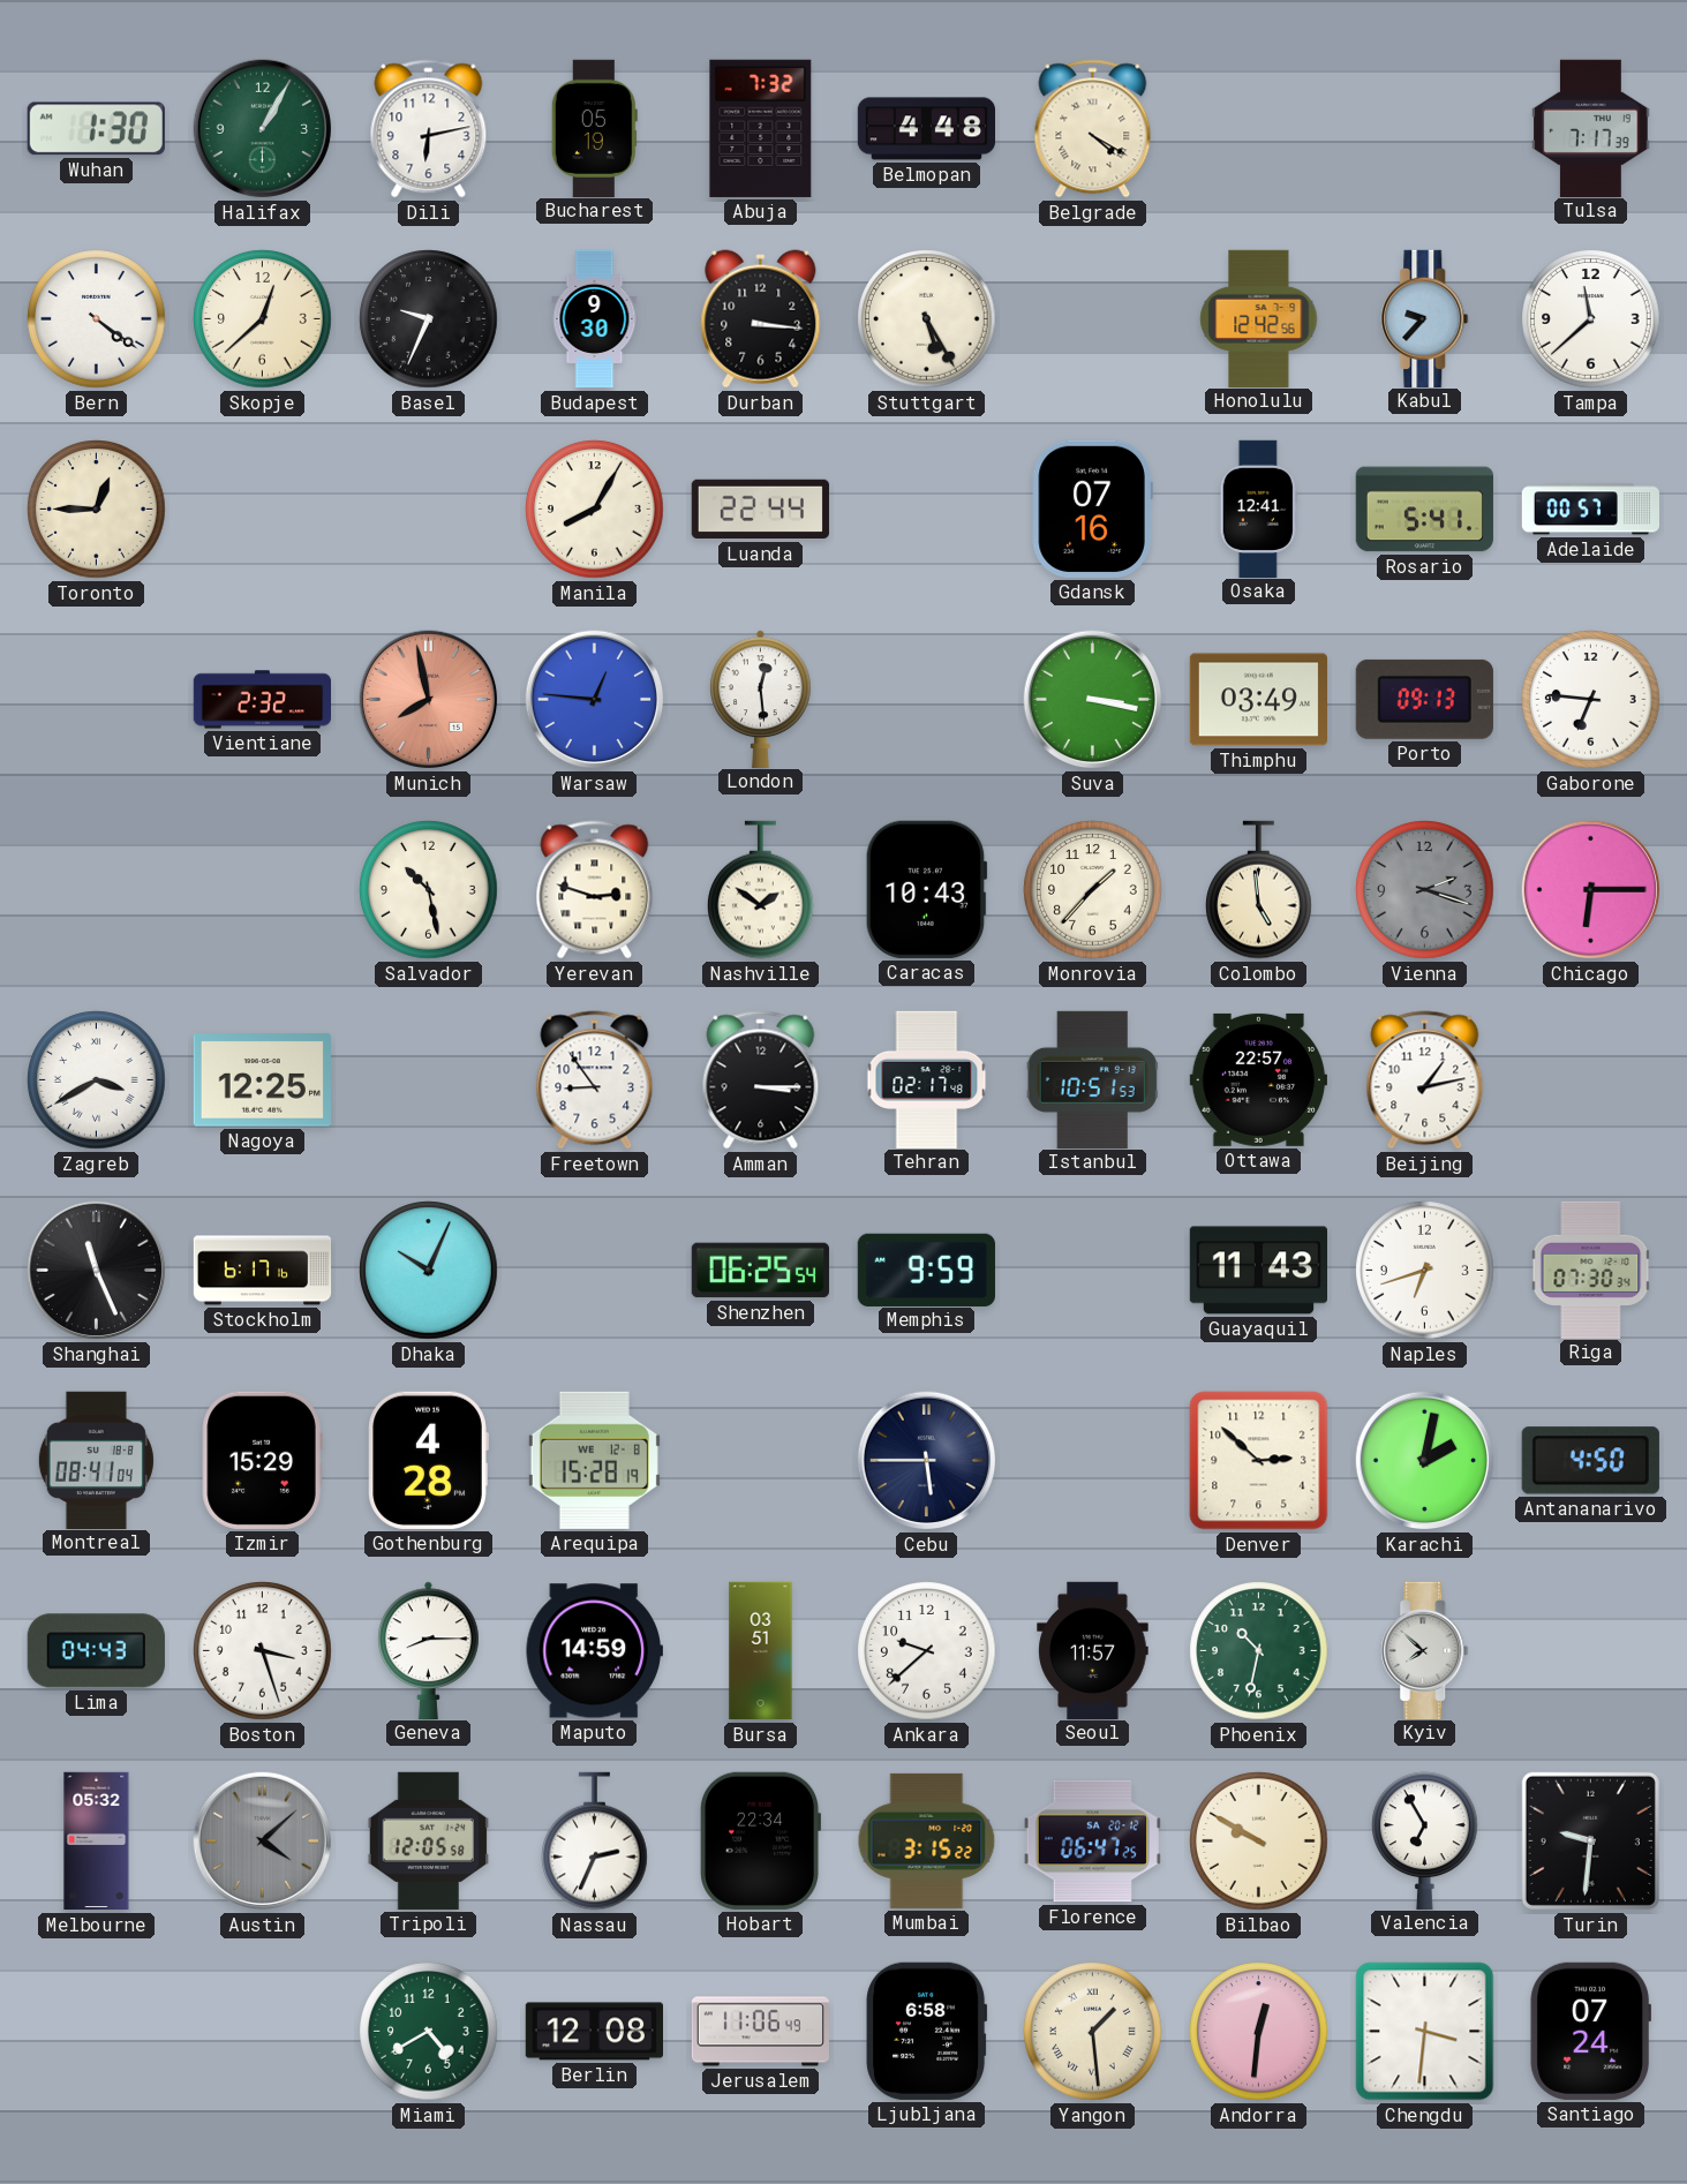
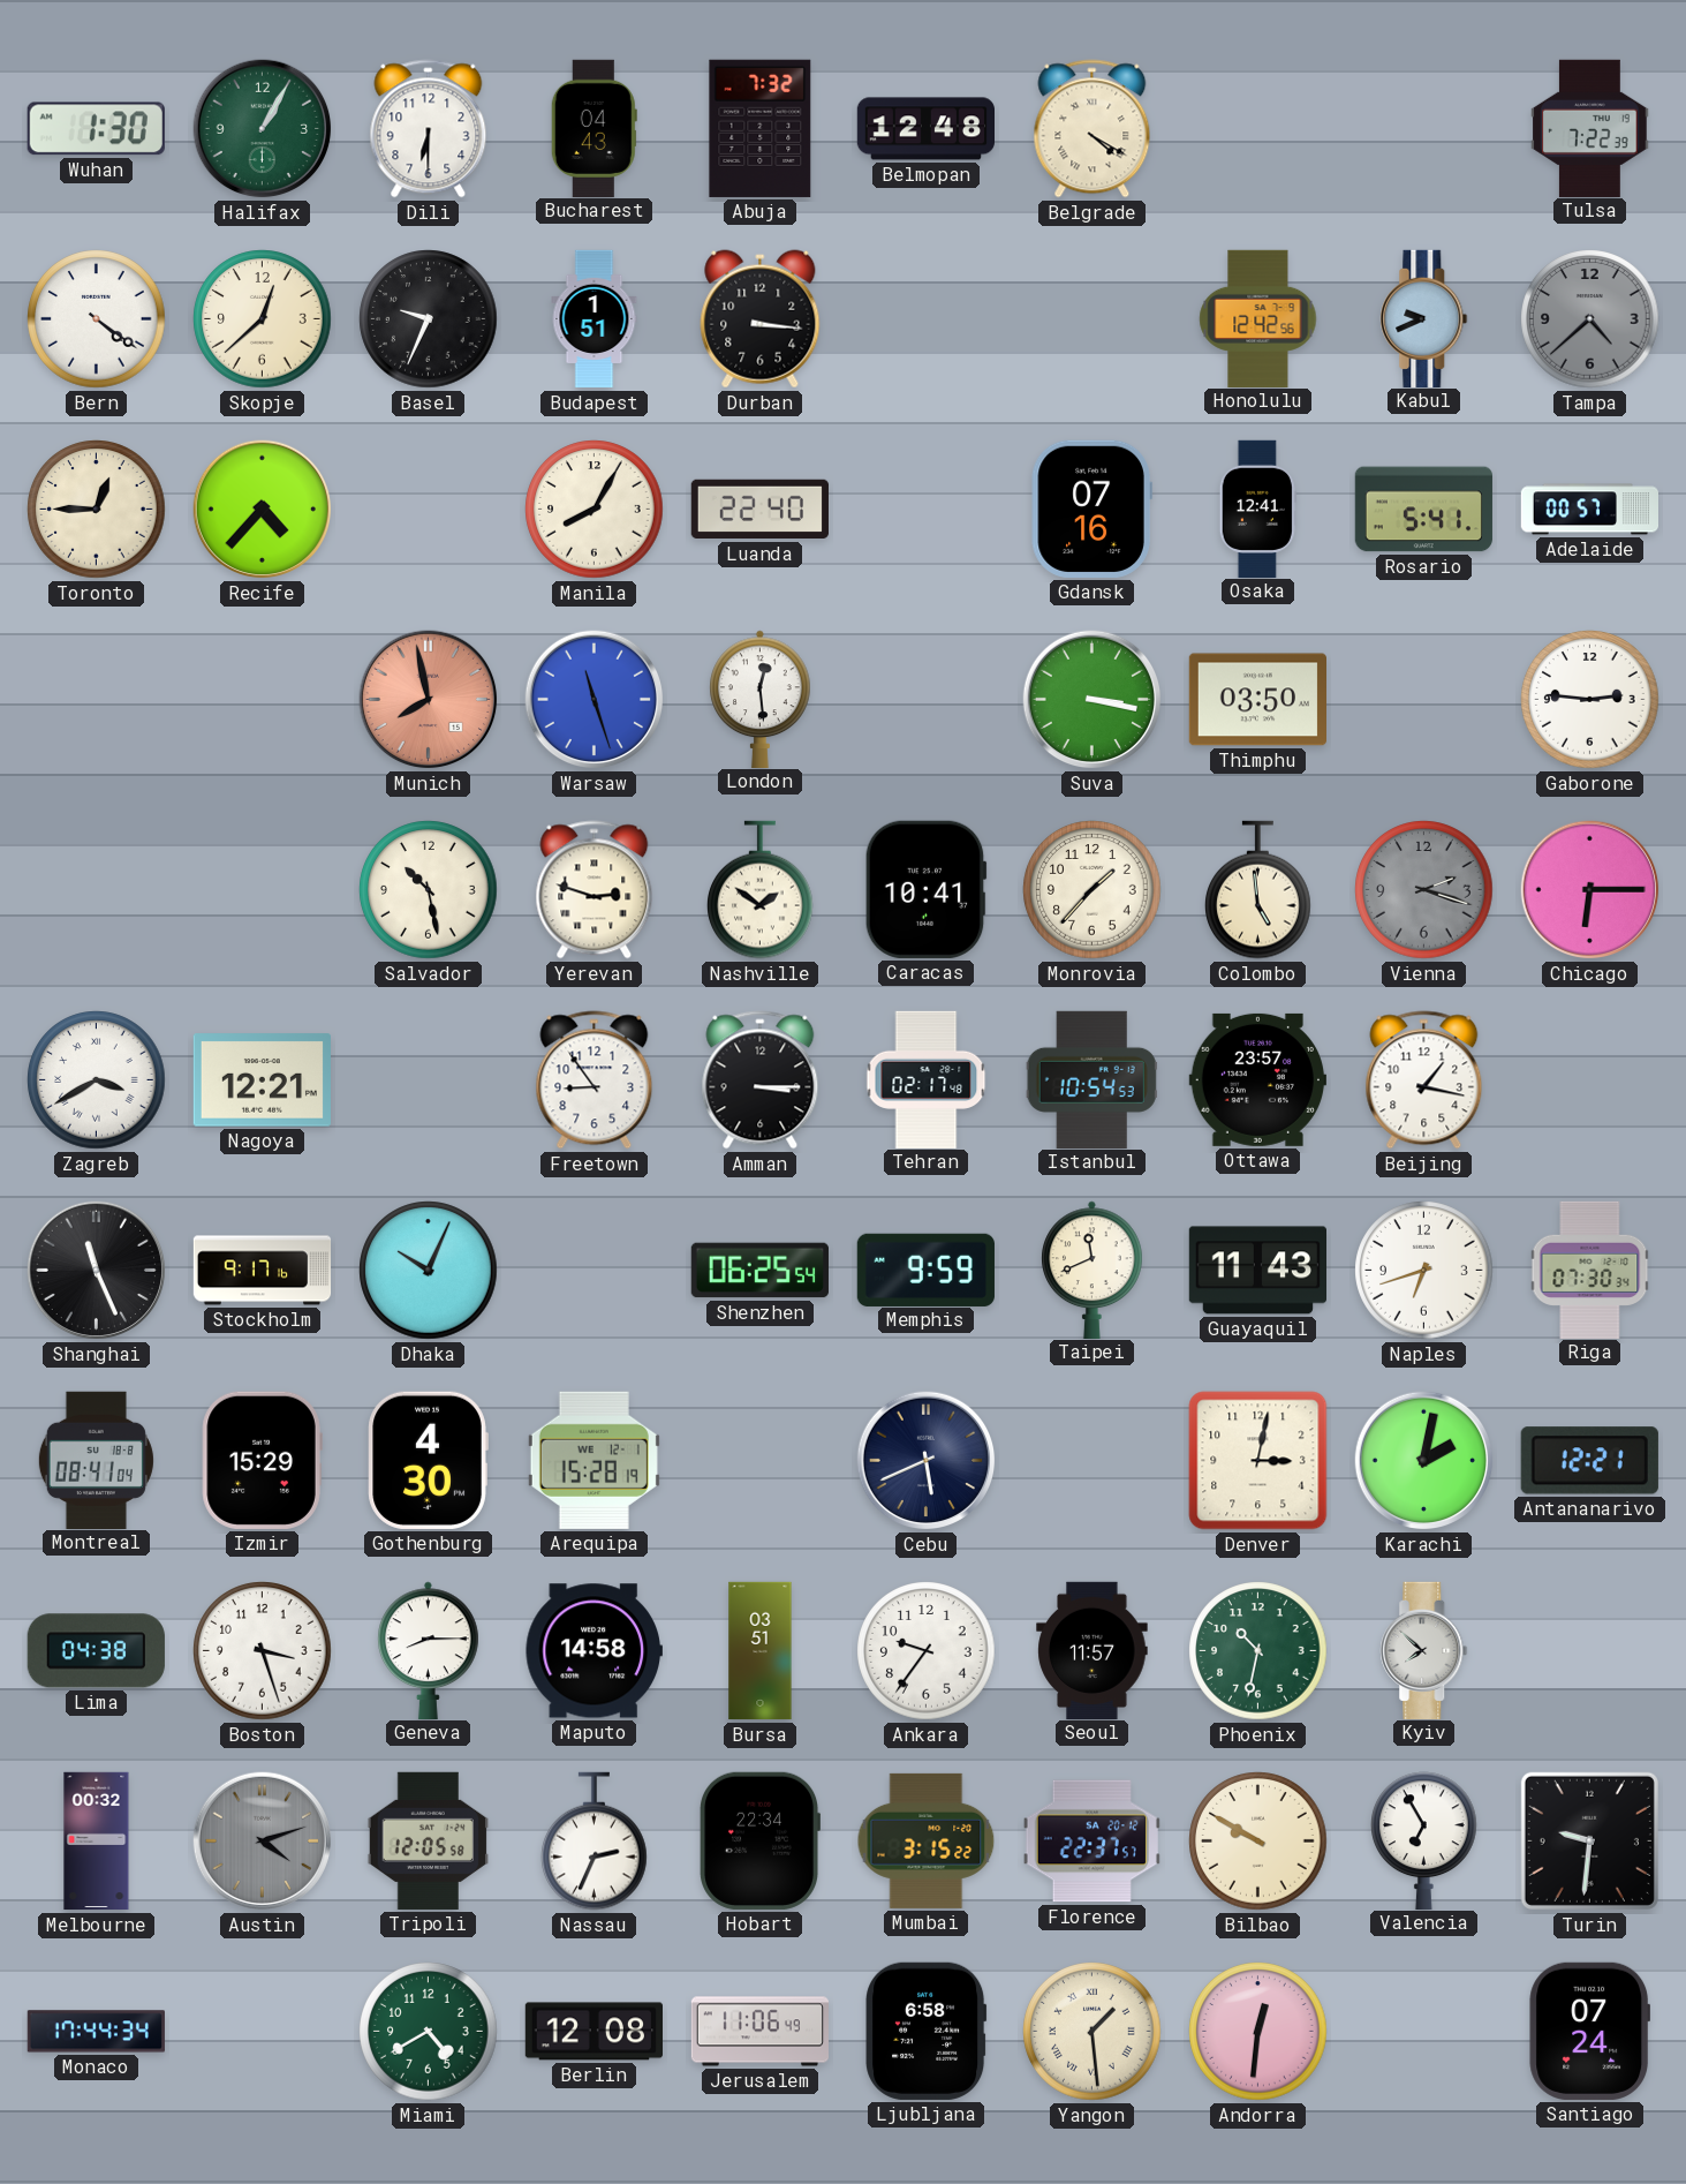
Dili: 6:13 -> 6:30
Bucharest: 05:19 -> 04:43
Belmopan: 4:48 -> 12:48
Tulsa: 7:17 -> 7:22
Budapest: 9:30 -> 1:51
Stuttgart: 5:25 -> none
Kabul: 9:37 -> 9:41
Tampa: 11:38 -> 4:38
Tampa dial: white -> grey
Recife: none -> 4:37
Luanda: 22:44 -> 22:40
Vientiane: 2:32 -> none
Warsaw: 12:46 -> 11:27
Thimphu: 03:49 -> 03:50
Porto: 09:13 -> none
Gaborone: 6:46 -> 2:46
Caracas: 10:43 -> 10:41
Nagoya: 12:25 -> 12:21
Istanbul: 10:51 -> 10:54
Ottawa: 22:57 -> 23:57
Beijing: 1:13 -> 1:17
Stockholm: 6:17 -> 9:17
Taipei: none -> 11:41
Gothenburg: 4:28 -> 4:30
Arequipa date: WE 12-8 -> WE 12-1
Cebu: 5:45 -> 5:41
Denver: 2:52 -> 3:02
Antananarivo: 4:50 -> 12:21
Lima: 04:43 -> 04:38
Maputo: 14:59 -> 14:58
Ankara: 9:38 -> 9:36
Melbourne: 05:32 -> 00:32
Austin: 4:08 -> 4:12
Florence: 06:47 -> 22:37
Monaco: none -> 17:44
Chengdu: 3:31 -> none
